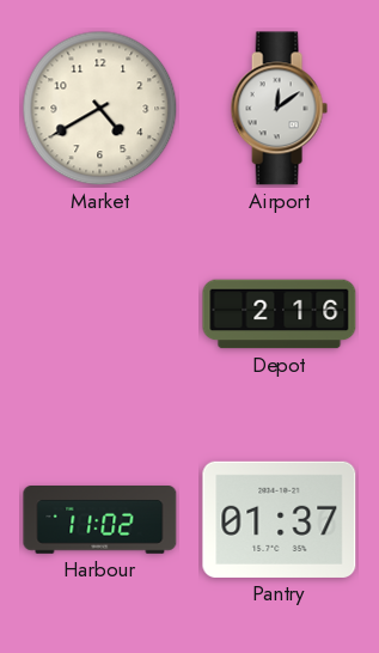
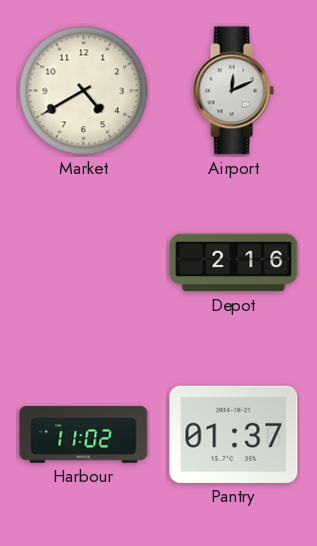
Airport: 12:09 -> 12:11
